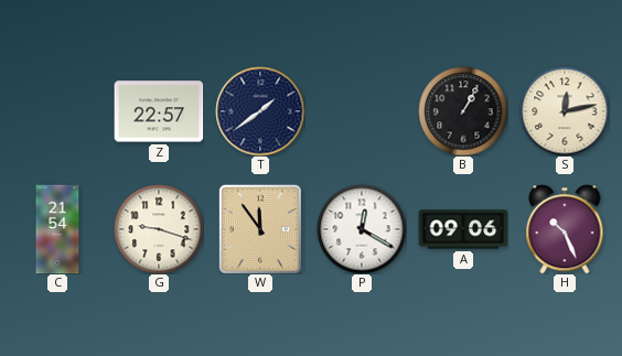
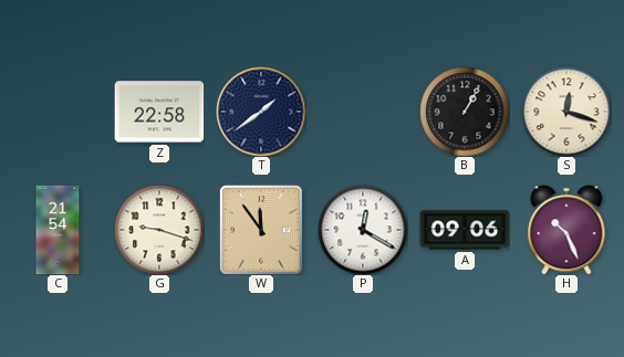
Z: 22:57 -> 22:58
S: 12:13 -> 12:18
